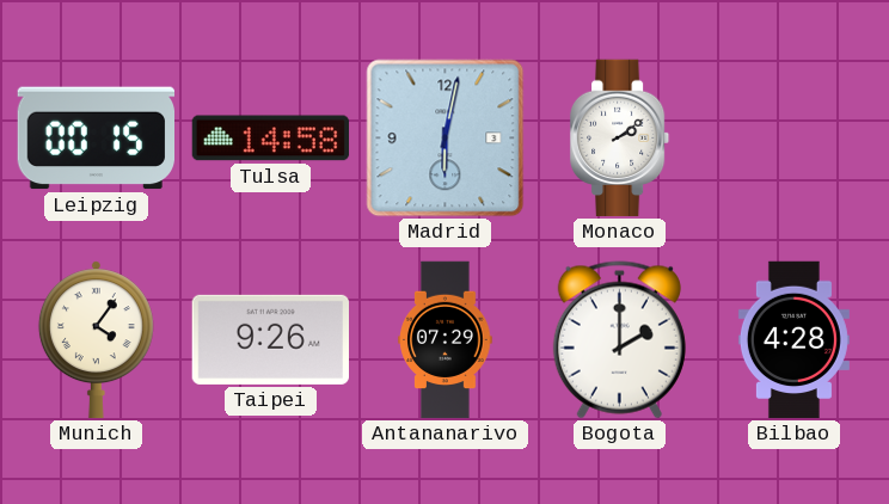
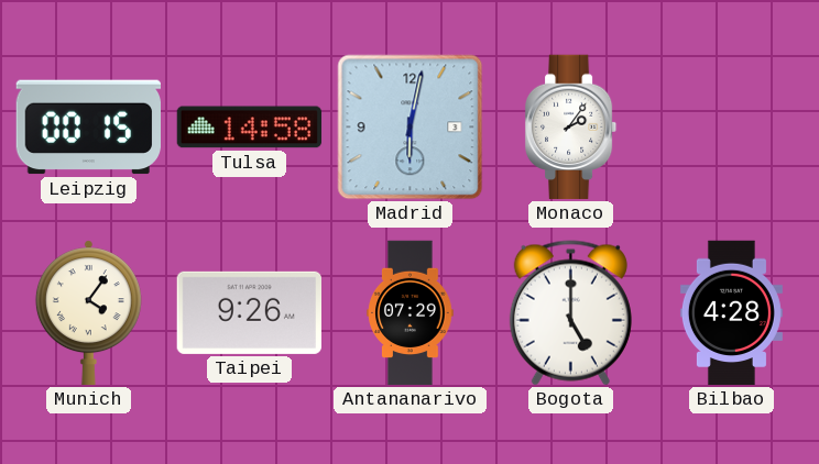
Monaco: 2:09 -> 2:06
Bogota: 2:00 -> 5:00
